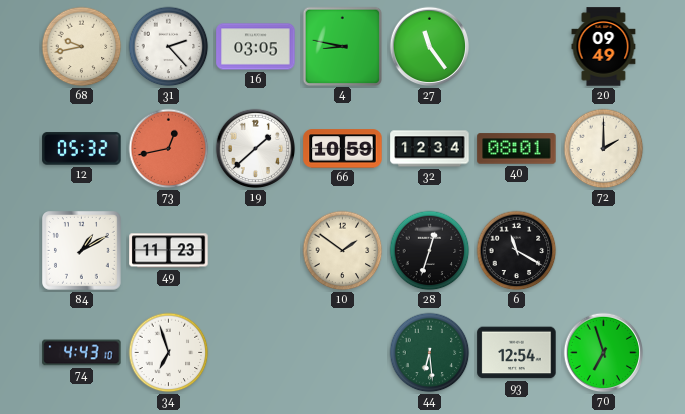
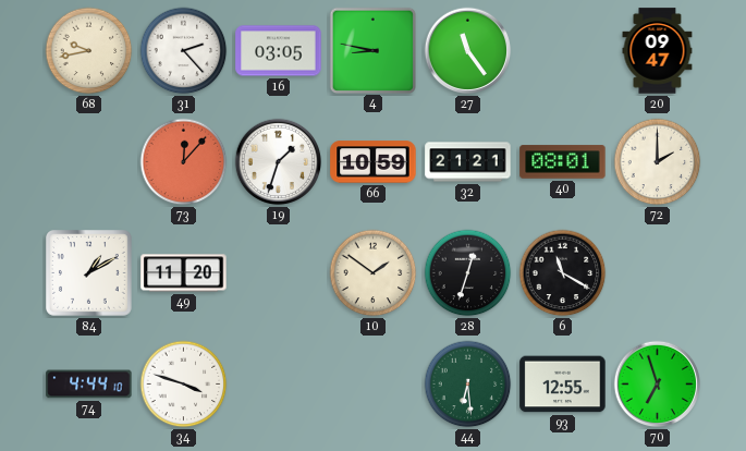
20: 09:49 -> 09:47
12: 05:32 -> none
73: 12:43 -> 12:07
19: 1:38 -> 1:33
32: 12:34 -> 21:21
49: 11:23 -> 11:20
74: 4:43 -> 4:44
34: 6:57 -> 3:48
93: 12:54 -> 12:55
